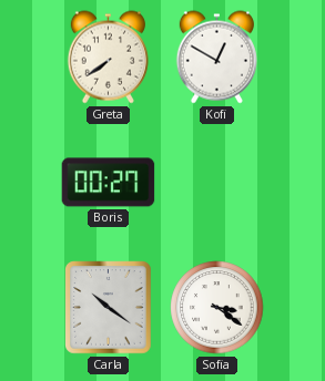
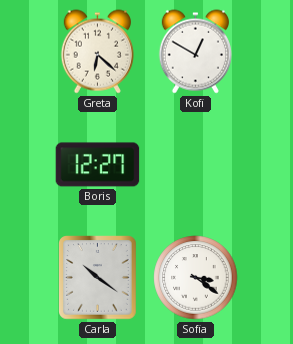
Greta: 7:39 -> 6:22
Boris: 00:27 -> 12:27
